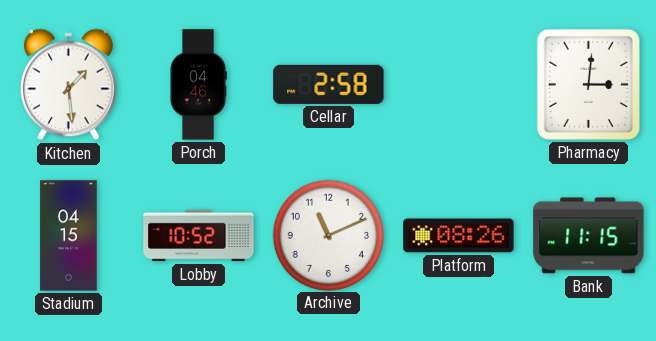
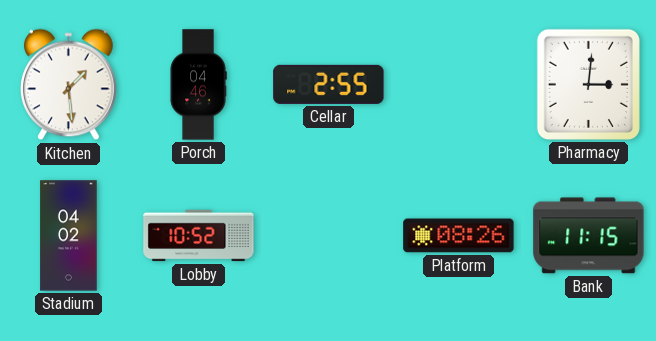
Cellar: 2:58 -> 2:55
Stadium: 04:15 -> 04:02
Archive: 11:11 -> none
